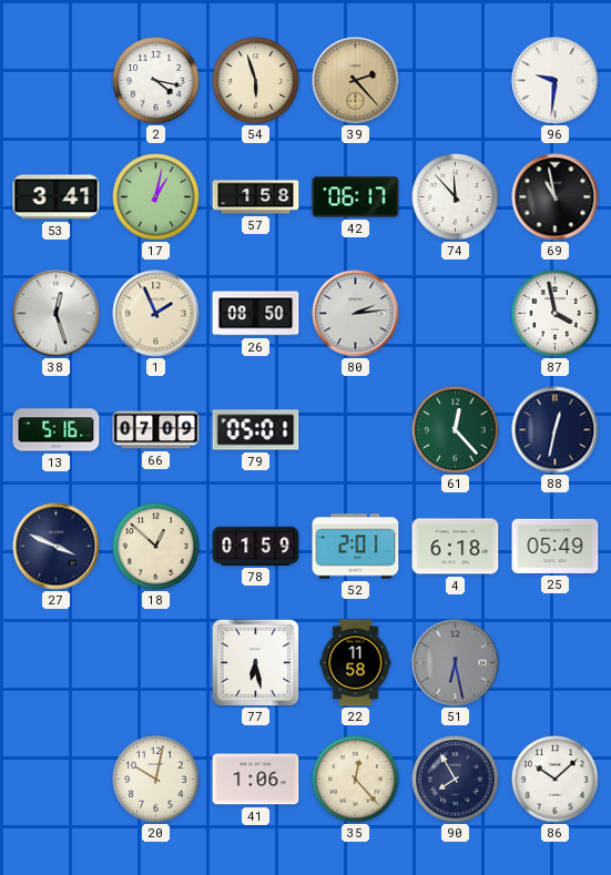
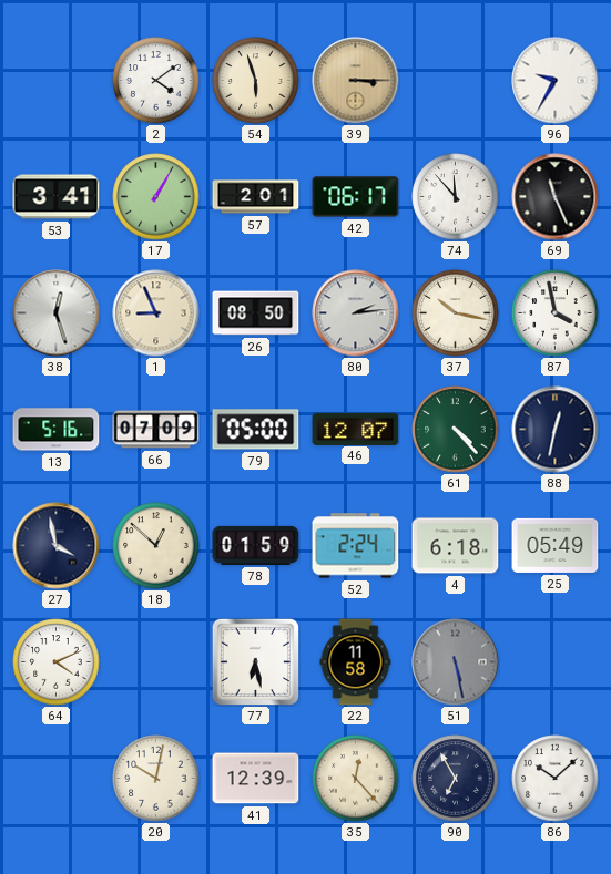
2: 4:17 -> 4:09
39: 2:23 -> 3:15
96: 9:31 -> 9:35
17: 1:02 -> 1:05
57: 1:58 -> 2:01
69: 10:58 -> 11:26
1: 1:56 -> 8:56
37: none -> 10:17
79: 05:01 -> 05:00
46: none -> 12:07
61: 12:23 -> 4:23
27: 3:49 -> 3:58
52: 2:01 -> 2:24
64: none -> 4:11
51: 6:28 -> 5:28
41: 1:06 -> 12:39
90: 7:55 -> 6:55
